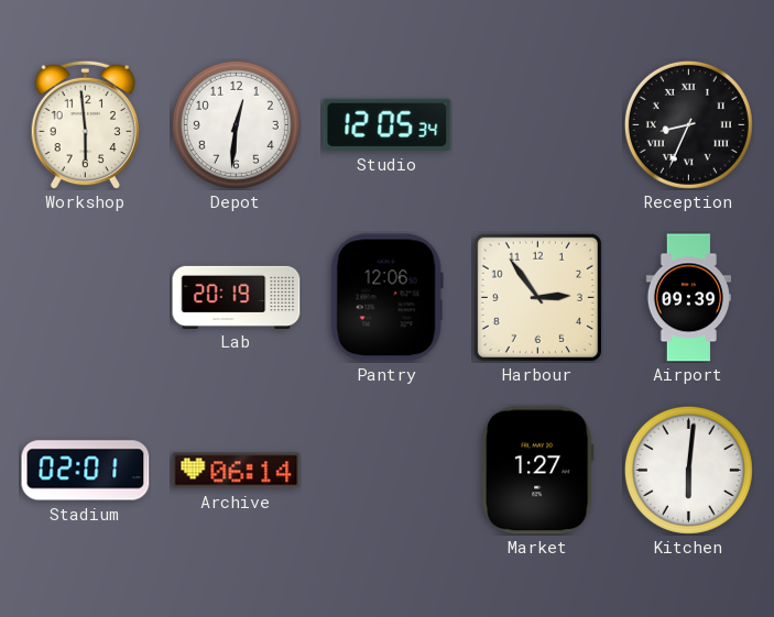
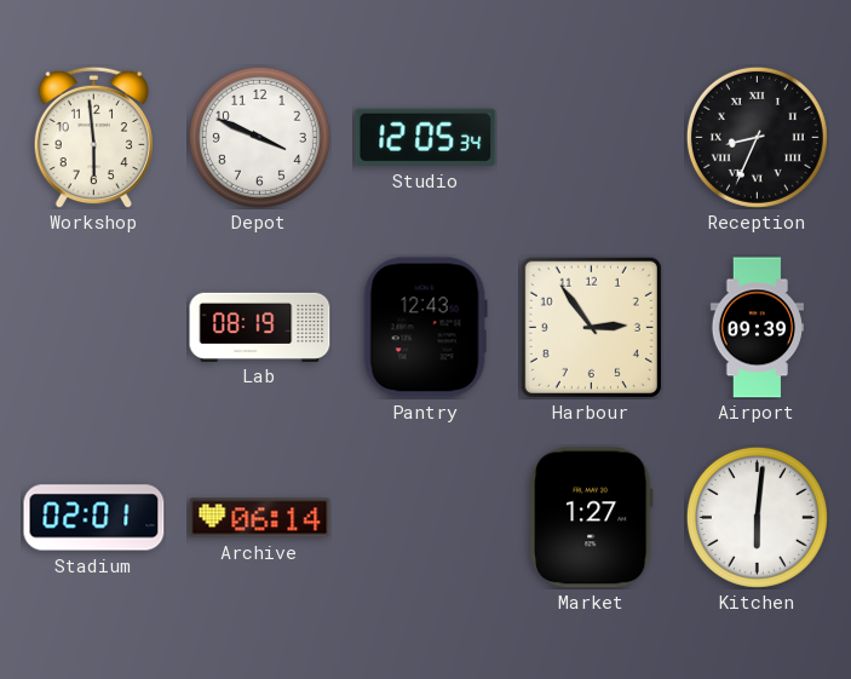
Depot: 12:31 -> 3:49
Lab: 20:19 -> 08:19
Pantry: 12:06 -> 12:43
